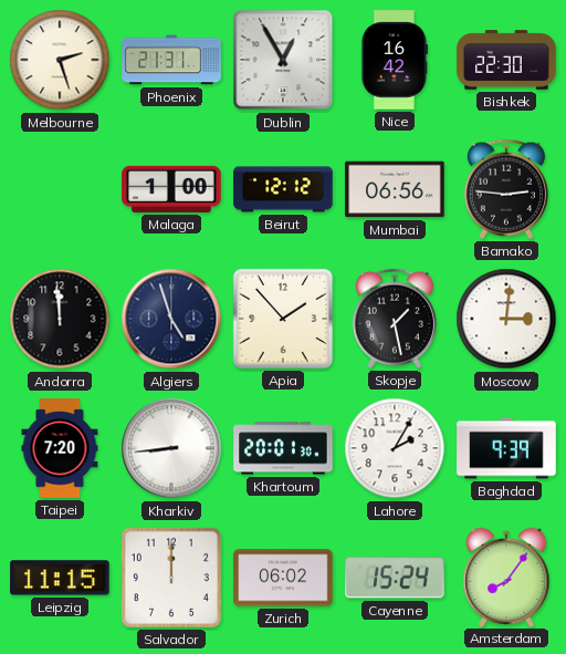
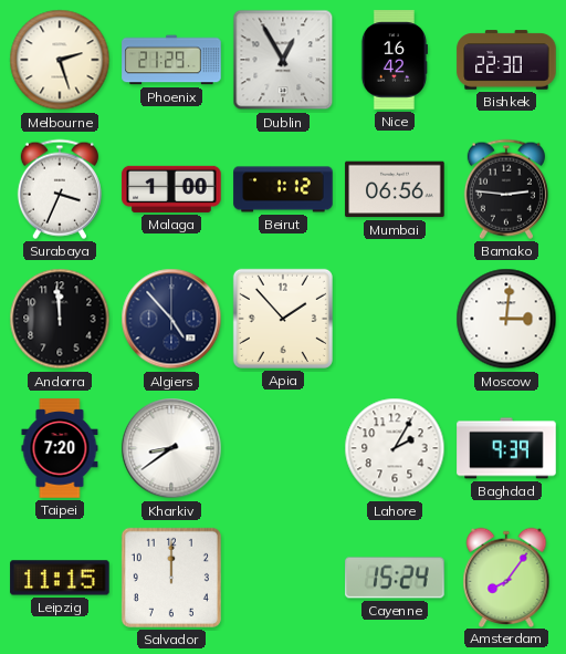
Phoenix: 21:31 -> 21:29
Surabaya: none -> 3:34
Beirut: 12:12 -> 1:12
Algiers: 4:57 -> 4:53
Skopje: 1:28 -> none
Kharkiv: 8:44 -> 8:39
Khartoum: 20:01 -> none
Zurich: 06:02 -> none
